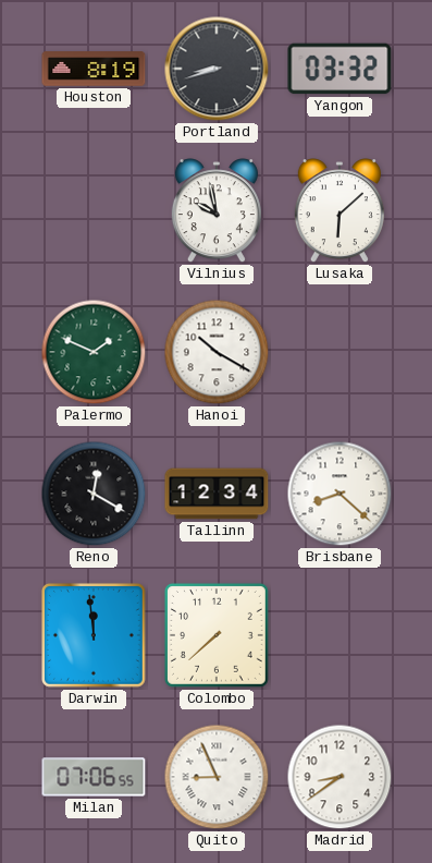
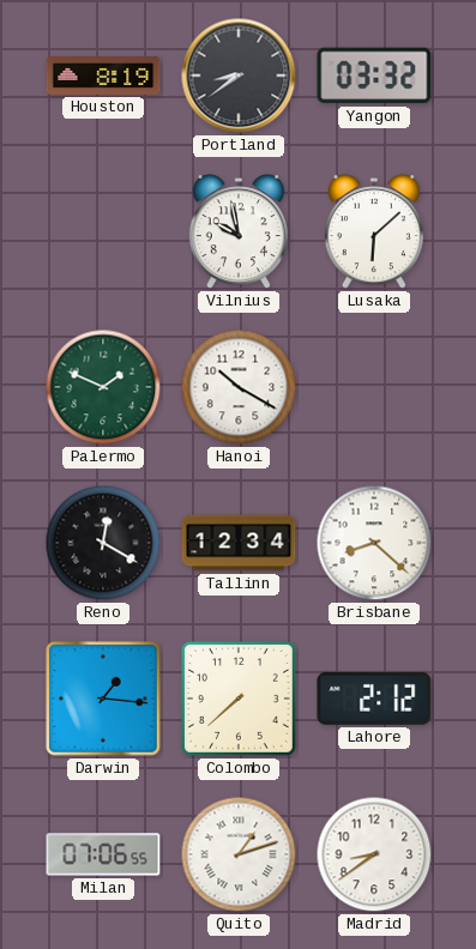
Portland: 8:42 -> 8:39
Darwin: 11:59 -> 1:16
Lahore: none -> 2:12
Quito: 8:56 -> 1:12
